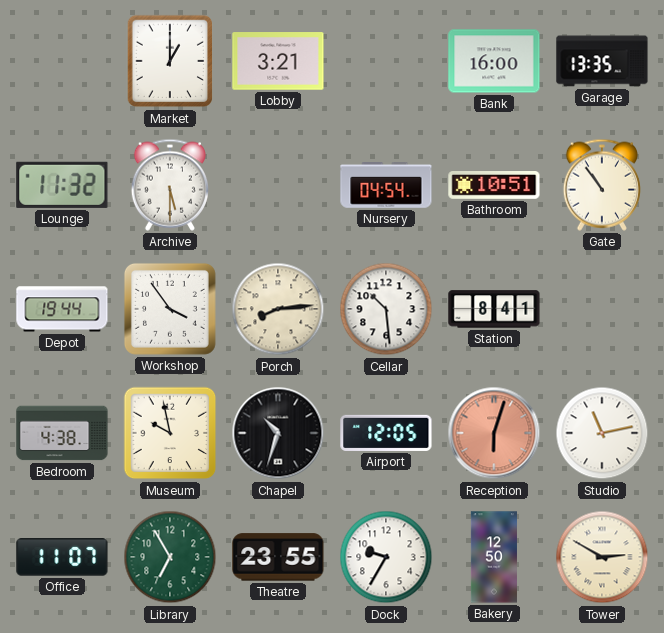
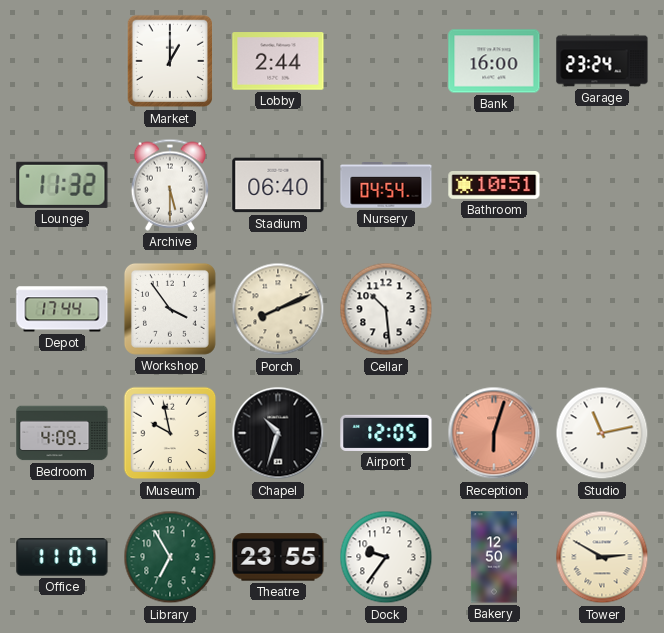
Lobby: 3:21 -> 2:44
Garage: 13:35 -> 23:24
Stadium: none -> 06:40
Gate: 10:54 -> none
Depot: 19:44 -> 17:44
Porch: 8:14 -> 8:11
Station: 8:41 -> none
Bedroom: 4:38 -> 4:09
Dock: 9:35 -> 9:36
